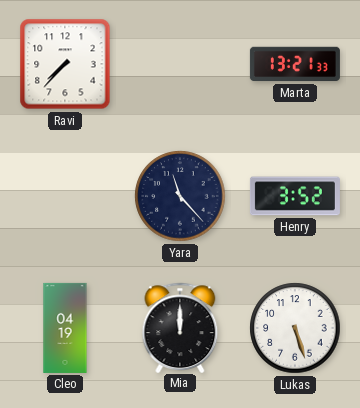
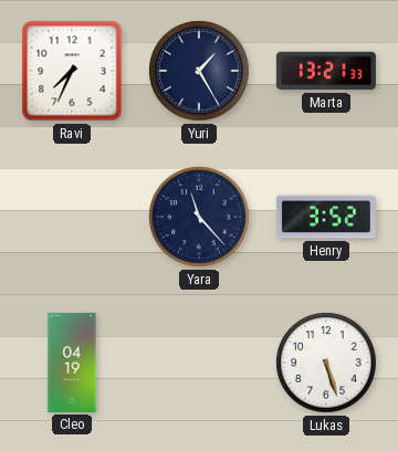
Ravi: 7:37 -> 7:34
Yuri: none -> 1:25
Mia: 12:00 -> none
